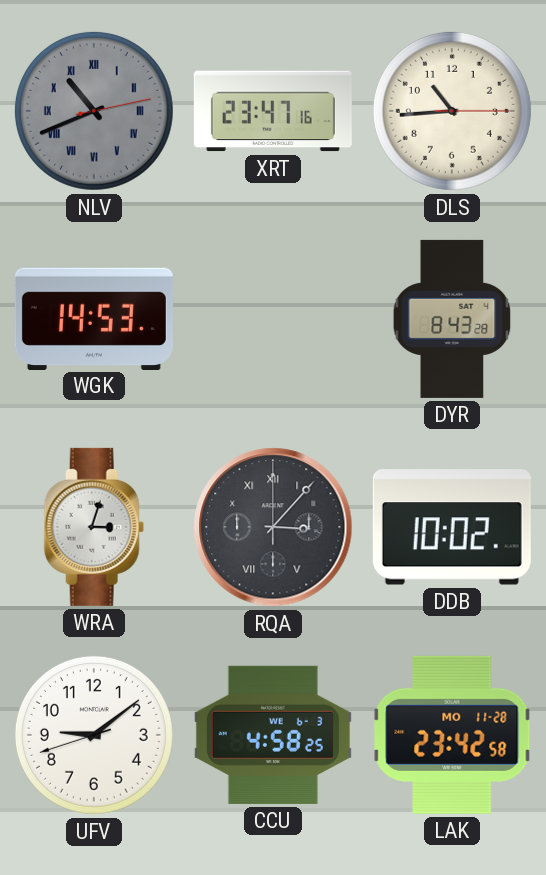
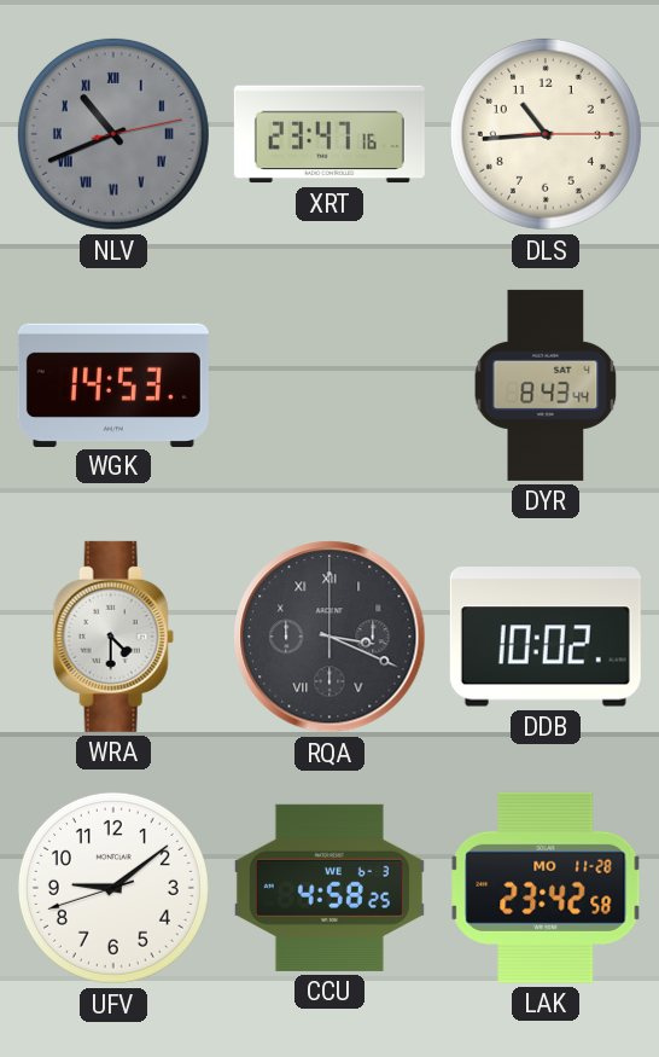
DYR: 8:43:28 -> 8:43:44
WRA: 3:03 -> 4:30
RQA: 3:07 -> 3:19
